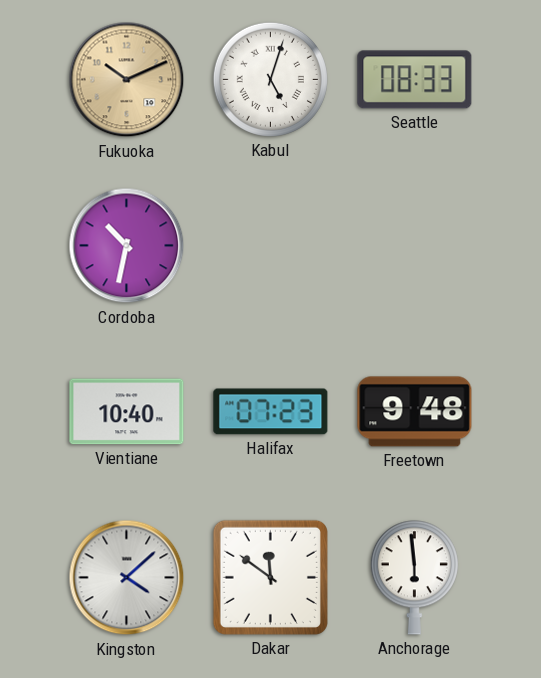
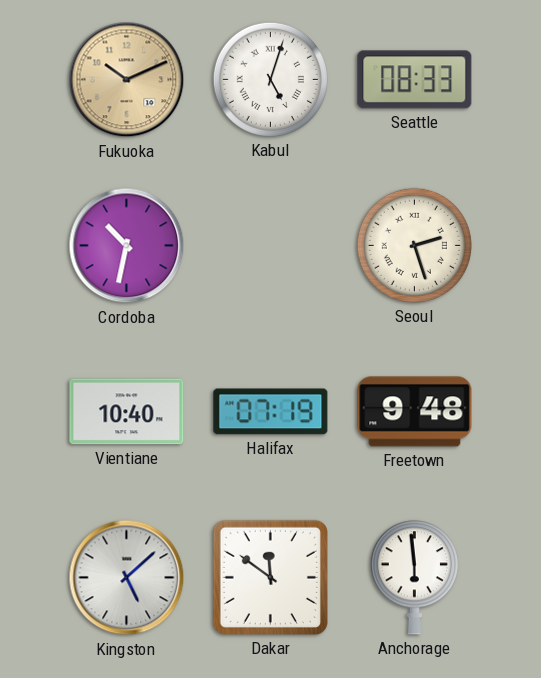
Seoul: none -> 2:27
Halifax: 07:23 -> 07:19
Kingston: 4:08 -> 5:08
